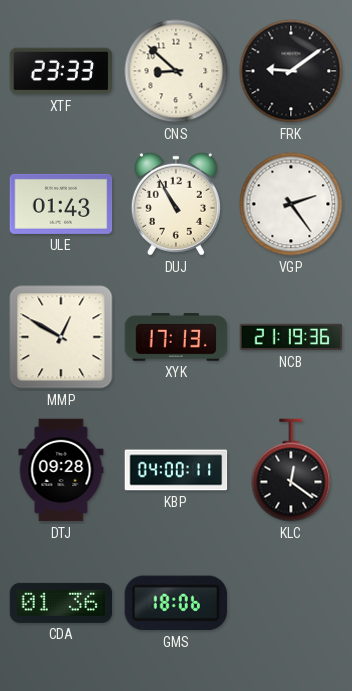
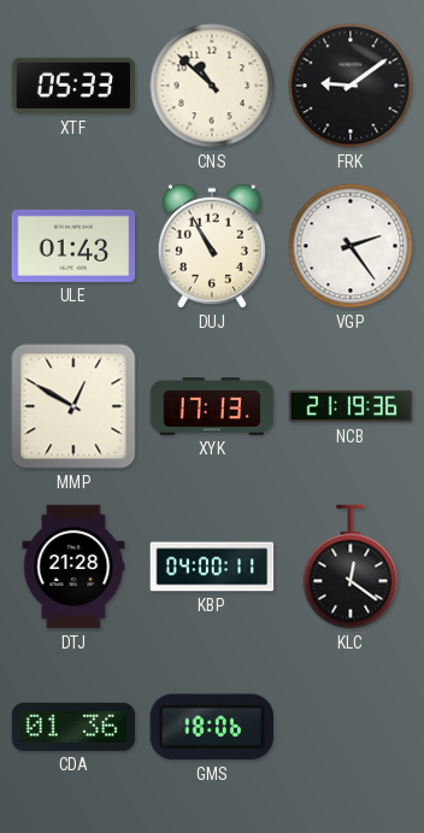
XTF: 23:33 -> 05:33
CNS: 8:52 -> 10:52
DTJ: 09:28 -> 21:28
